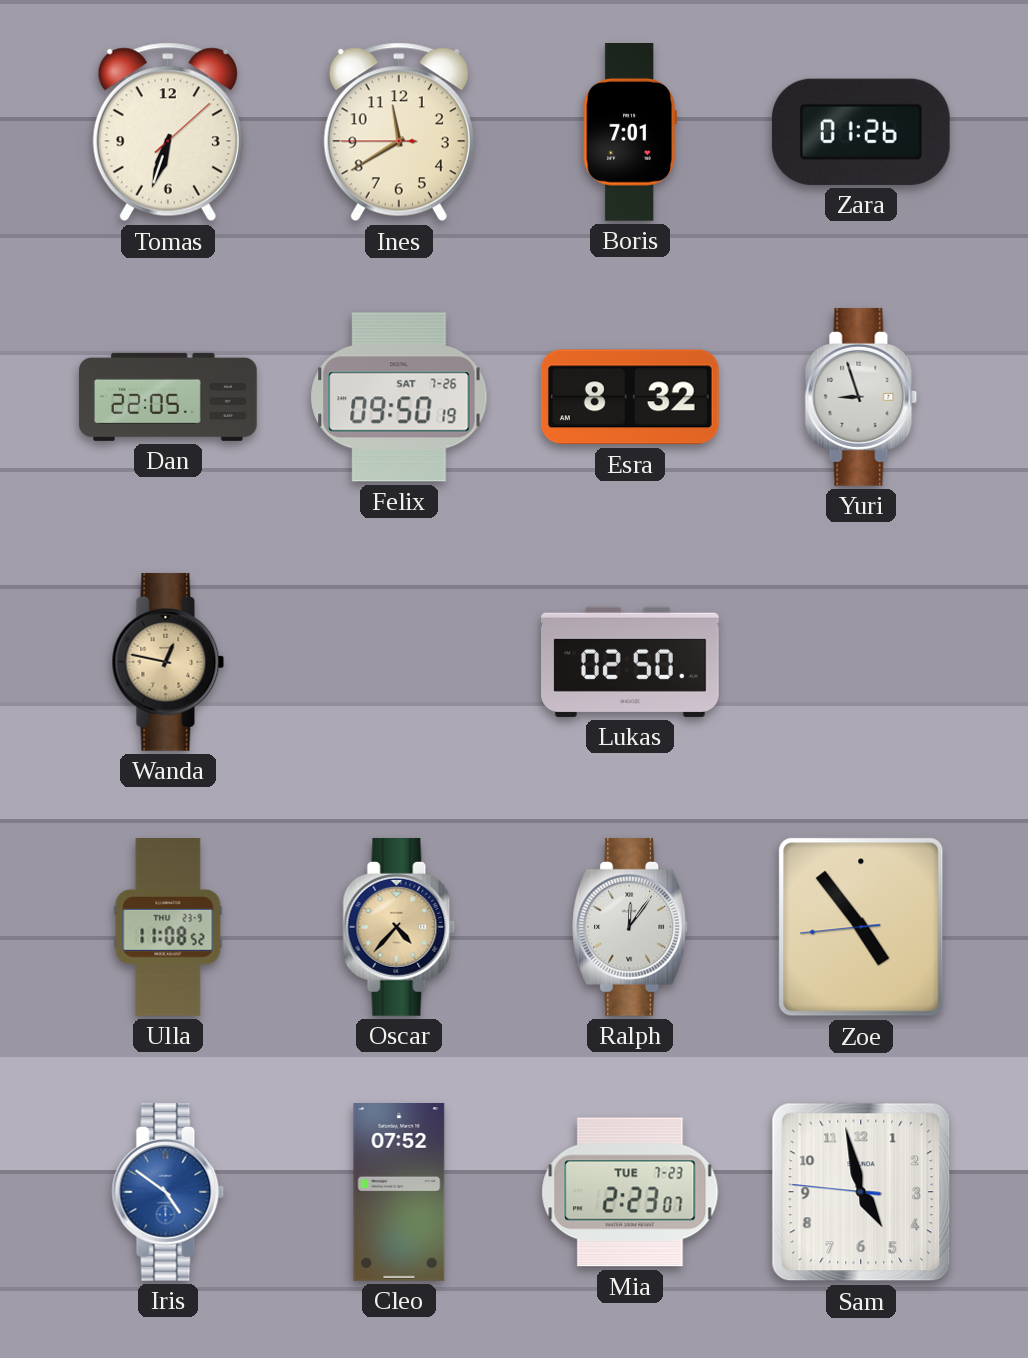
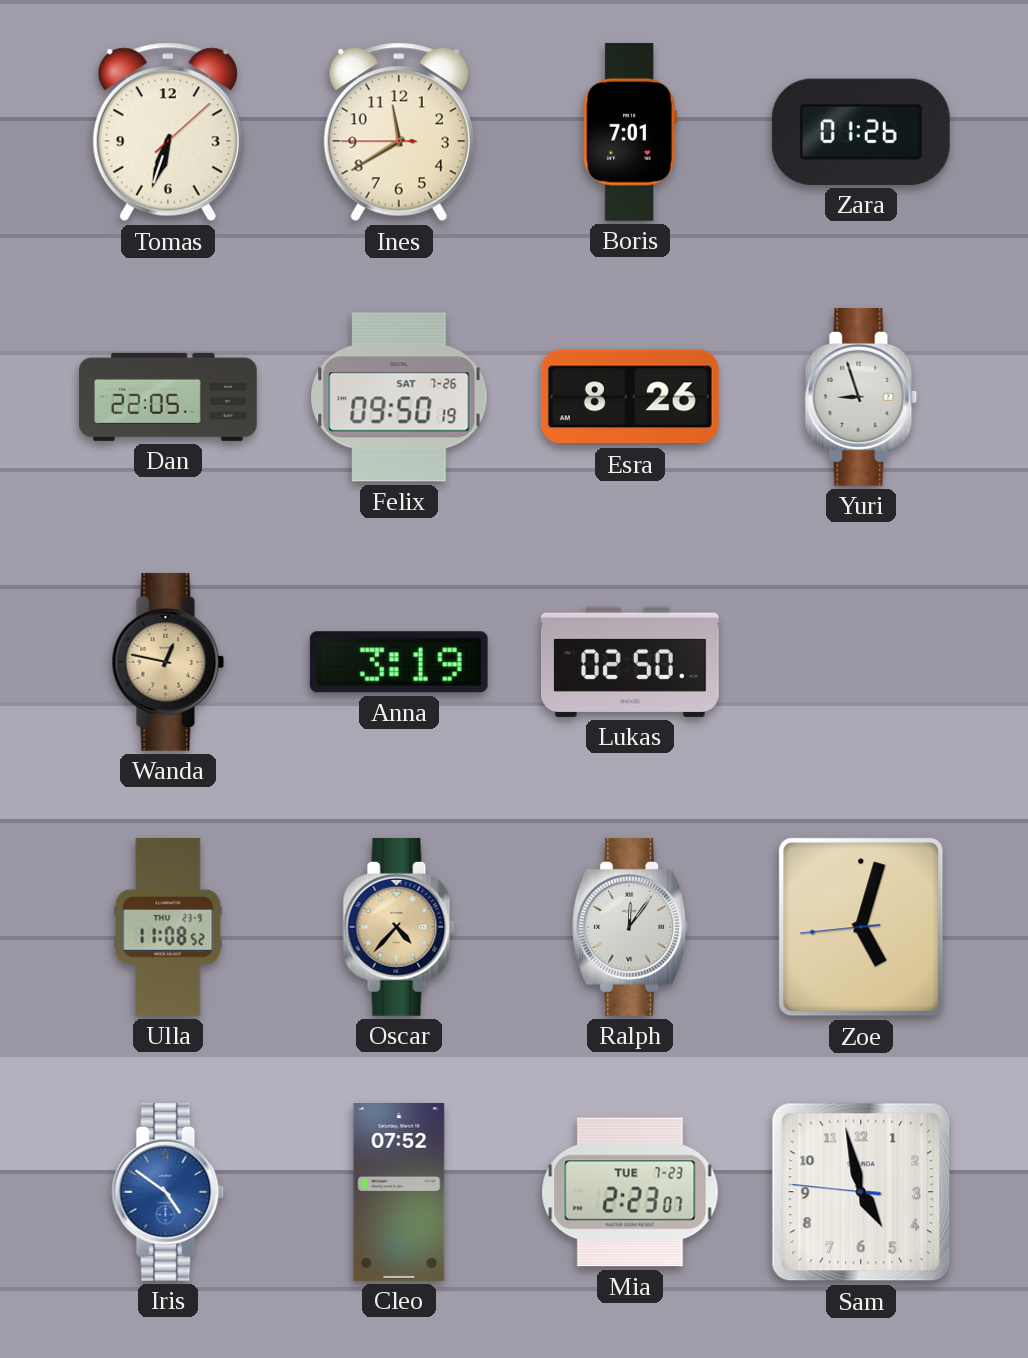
Esra: 8:32 -> 8:26
Anna: none -> 3:19
Zoe: 4:53 -> 5:02
